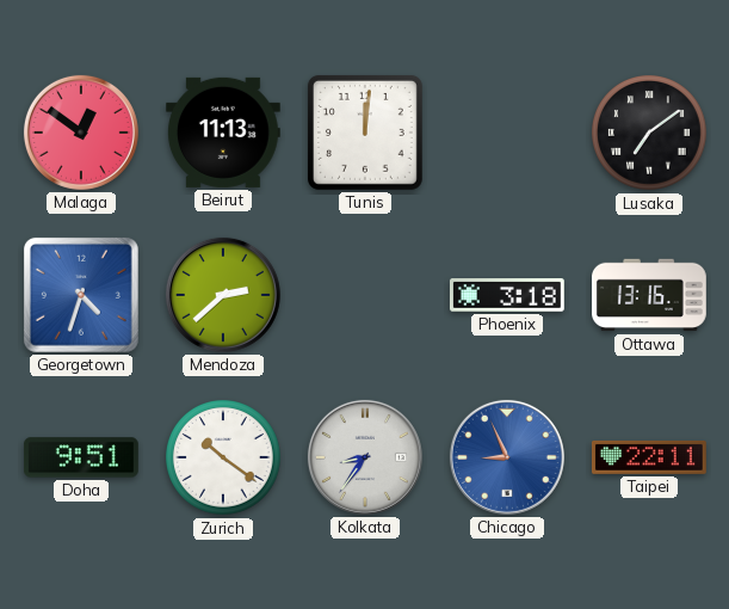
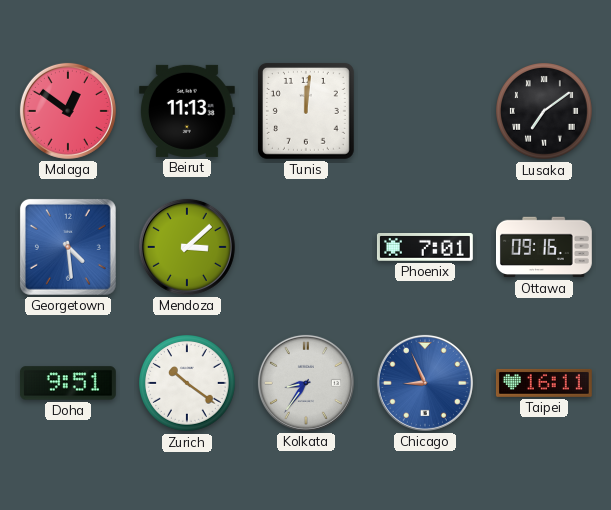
Georgetown: 4:33 -> 4:29
Mendoza: 2:38 -> 3:08
Phoenix: 3:18 -> 7:01
Ottawa: 13:16 -> 09:16
Taipei: 22:11 -> 16:11
